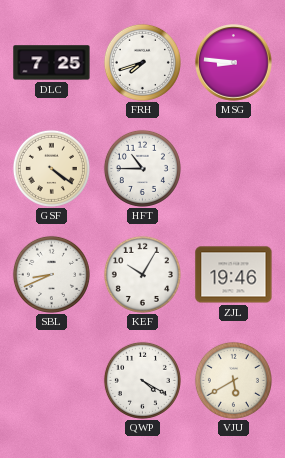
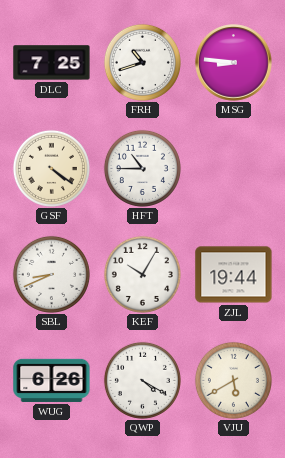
FRH: 7:42 -> 10:42
ZJL: 19:46 -> 19:44
WUG: none -> 6:26
